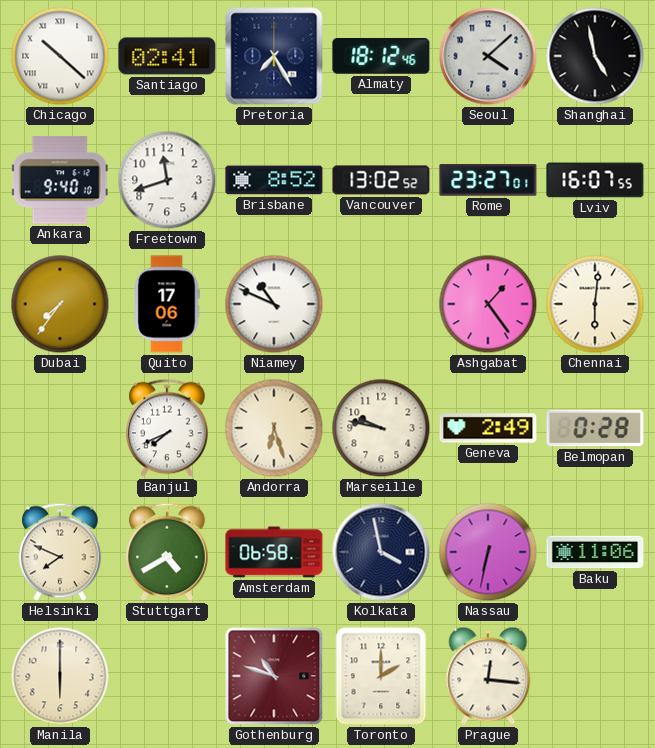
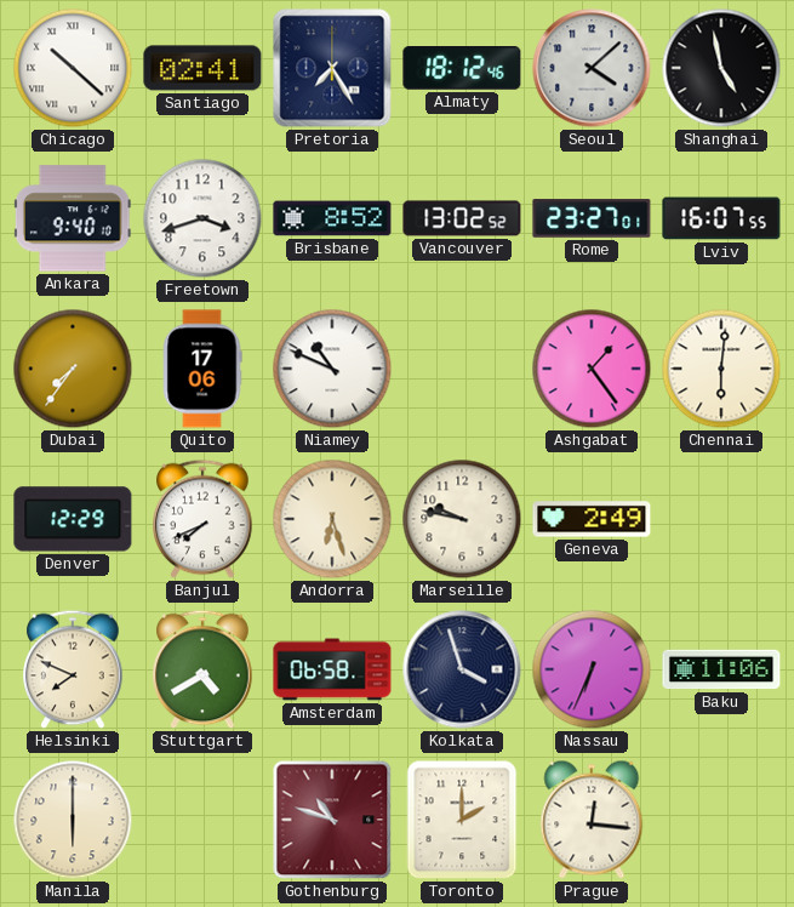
Freetown: 11:42 -> 3:42
Denver: none -> 12:29
Belmopan: 0:28 -> none
Kolkata: 3:58 -> 3:57
Nassau: 6:32 -> 6:34
